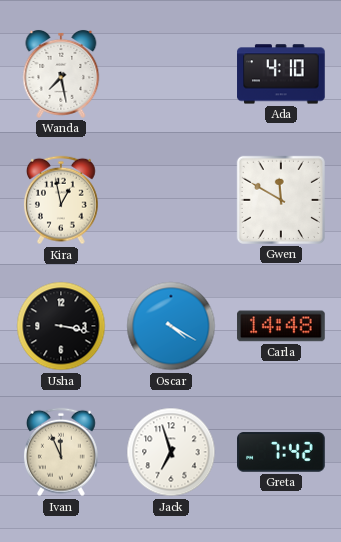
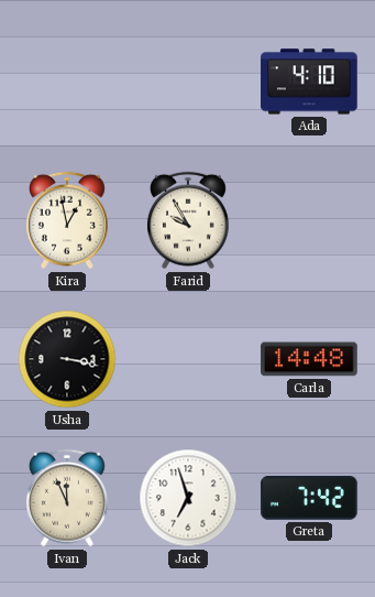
Wanda: 7:28 -> none
Farid: none -> 9:55
Gwen: 11:50 -> none
Oscar: 4:20 -> none
